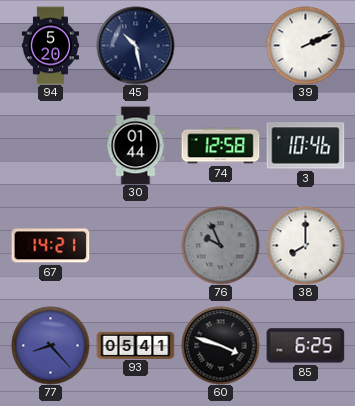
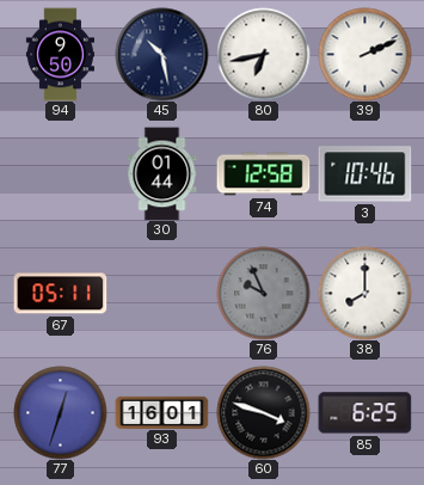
94: 5:20 -> 9:50
80: none -> 6:43
67: 14:21 -> 05:11
77: 8:23 -> 12:33
93: 05:41 -> 16:01
